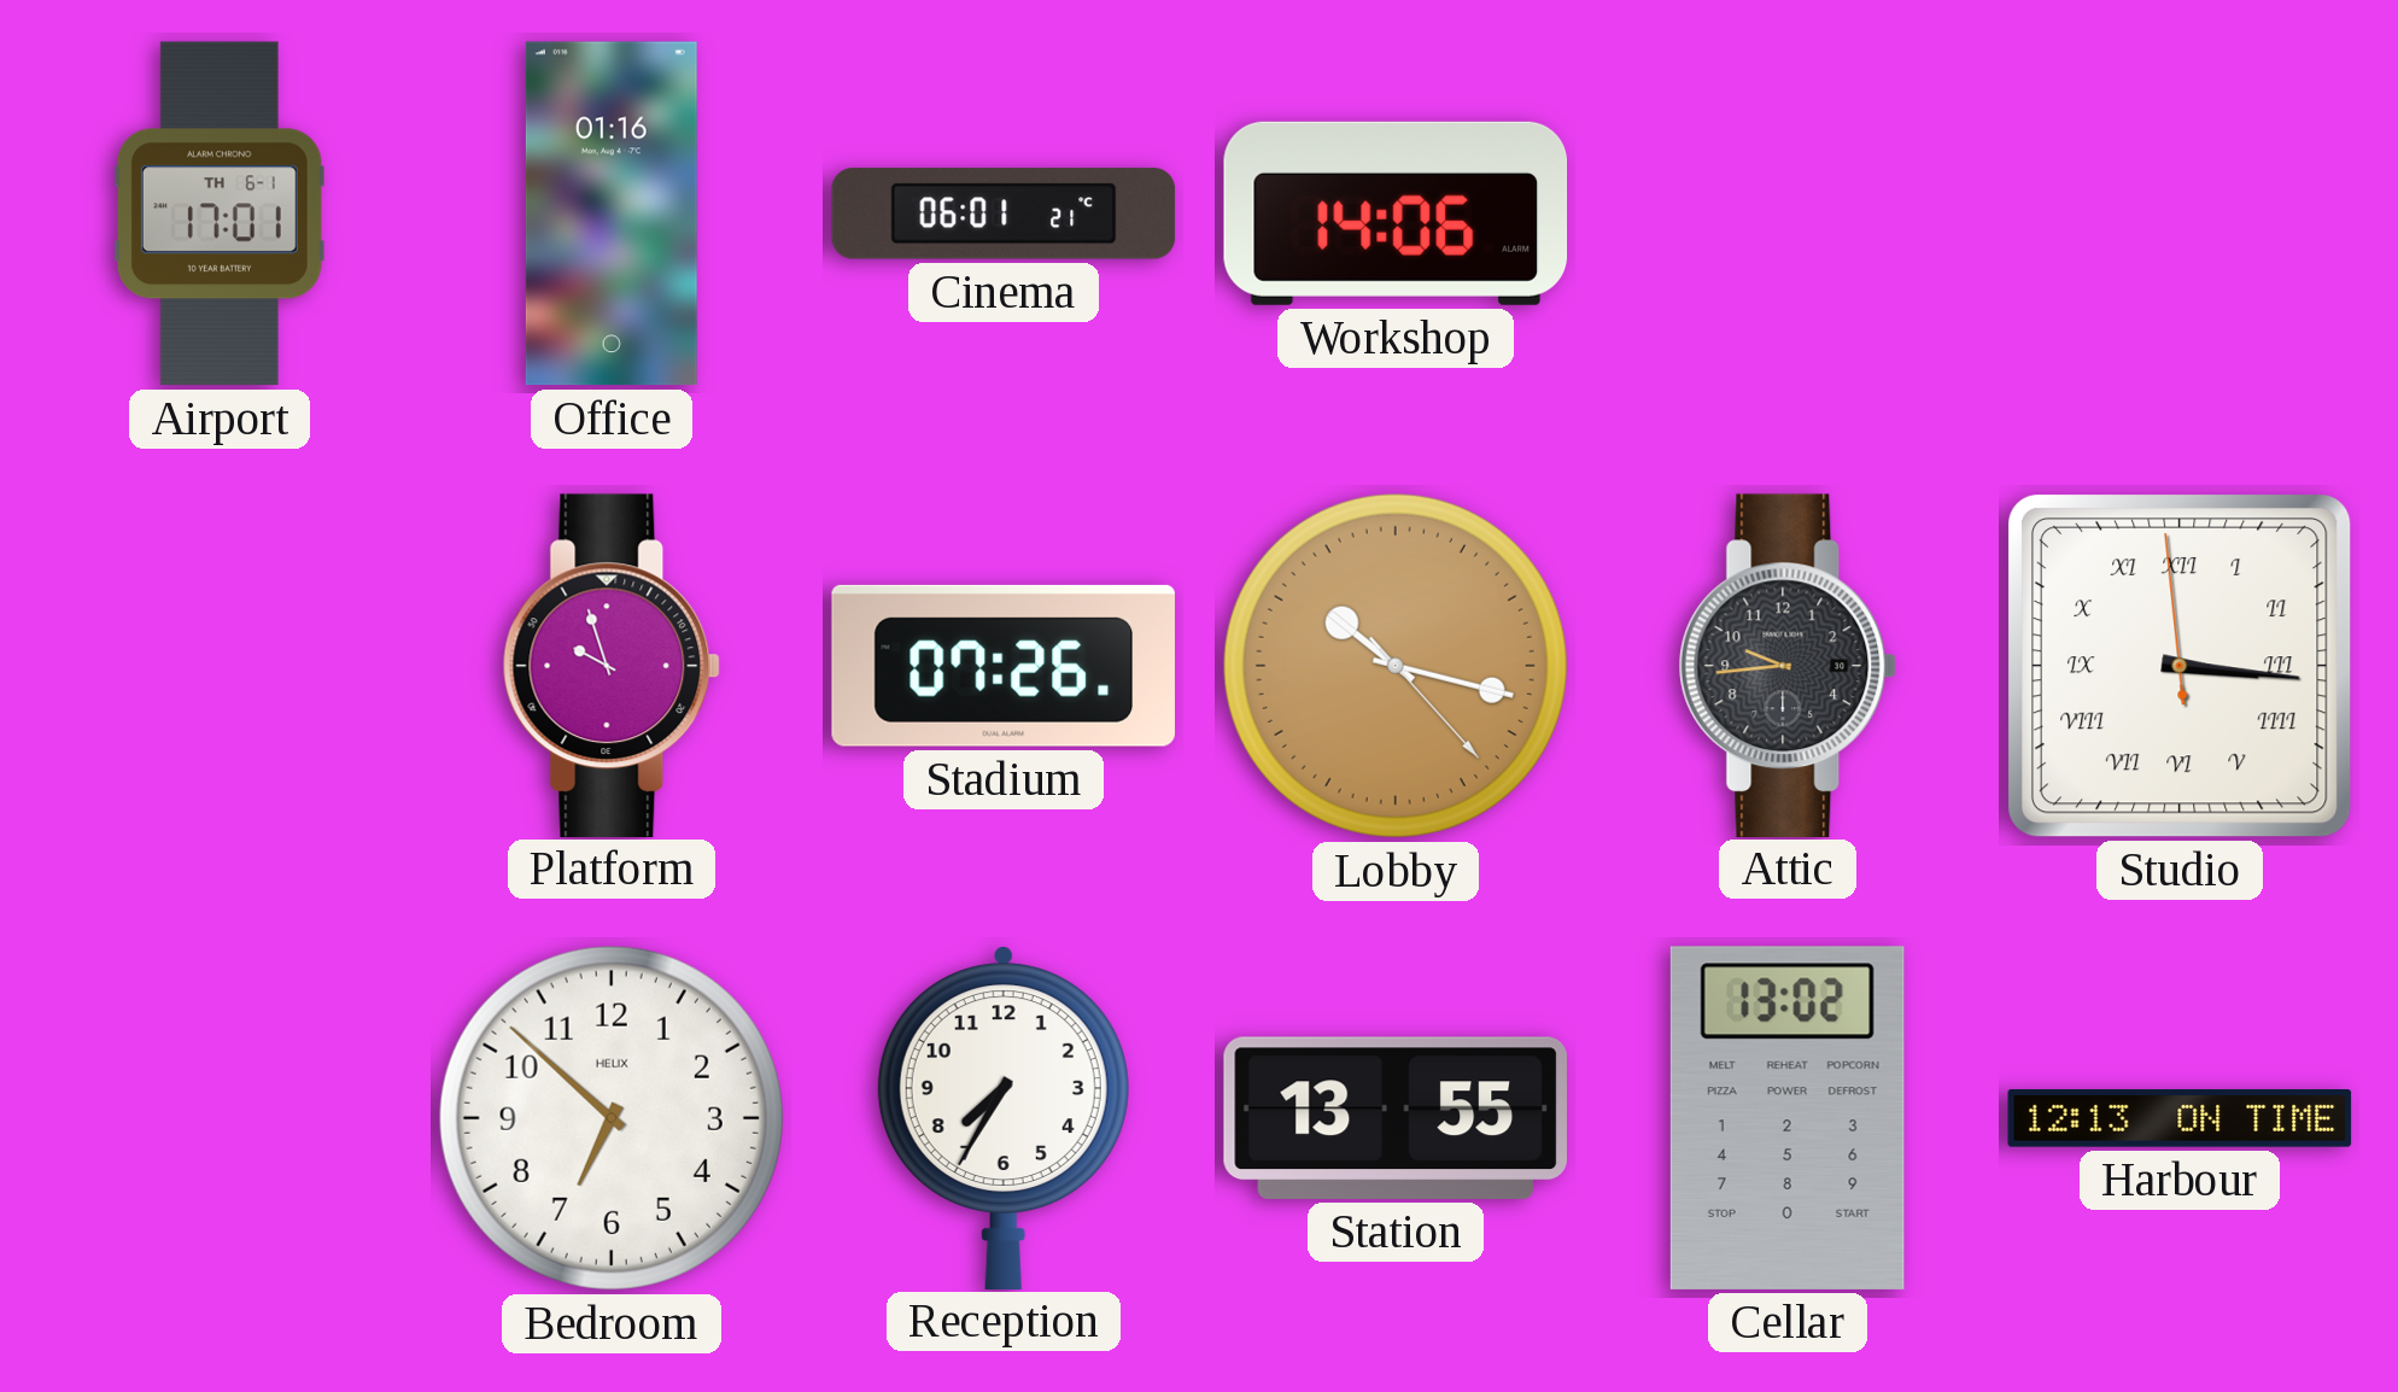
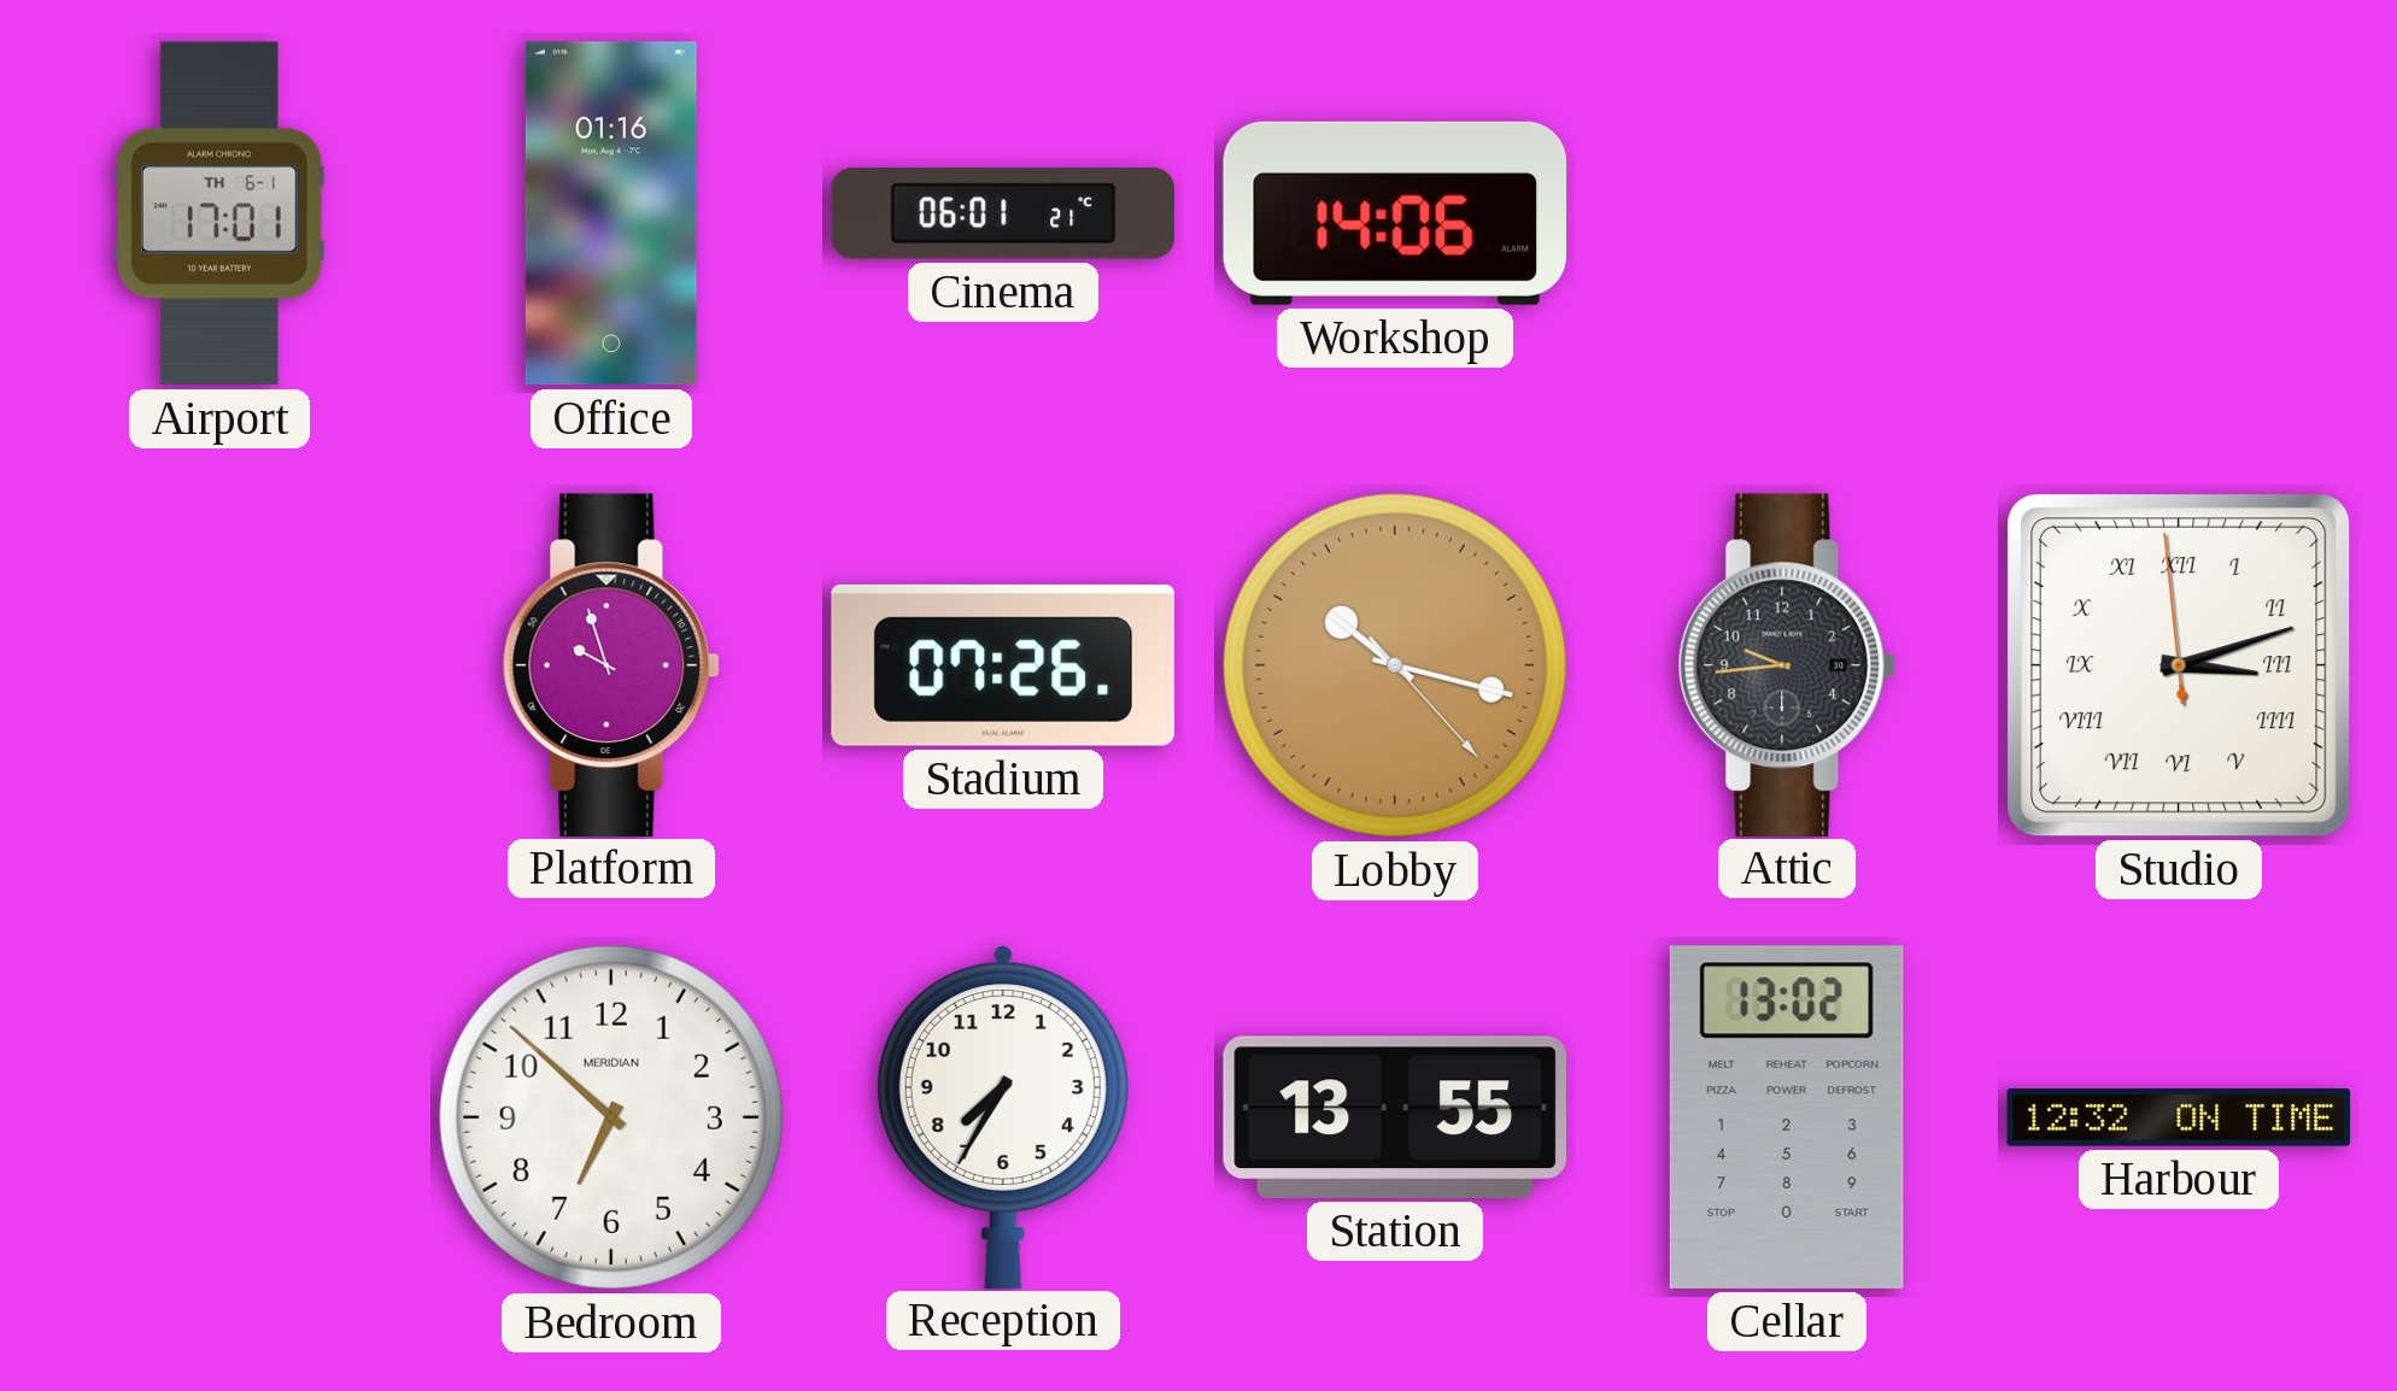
Studio: 3:15 -> 3:11
Bedroom brand: HELIX -> MERIDIAN
Harbour: 12:13 -> 12:32
